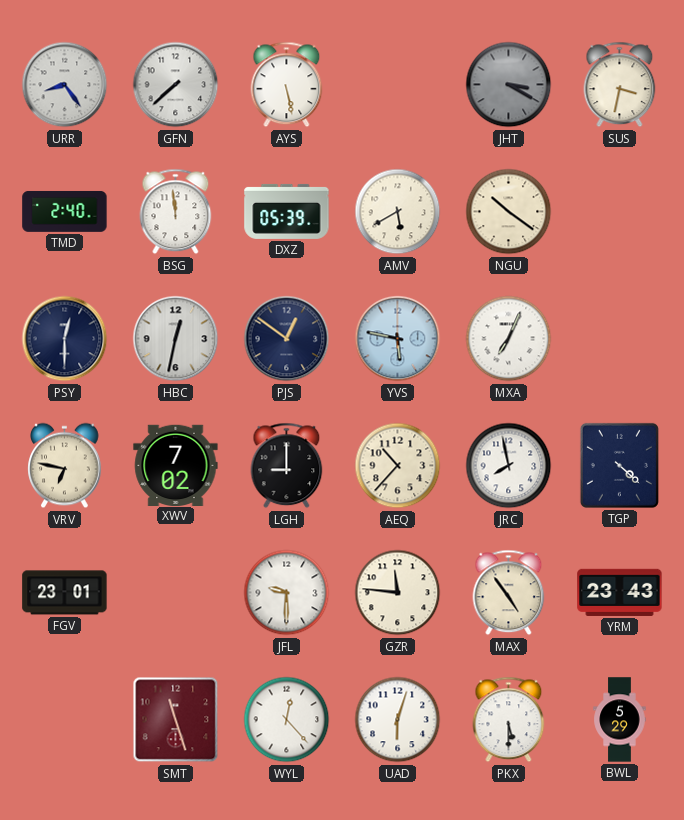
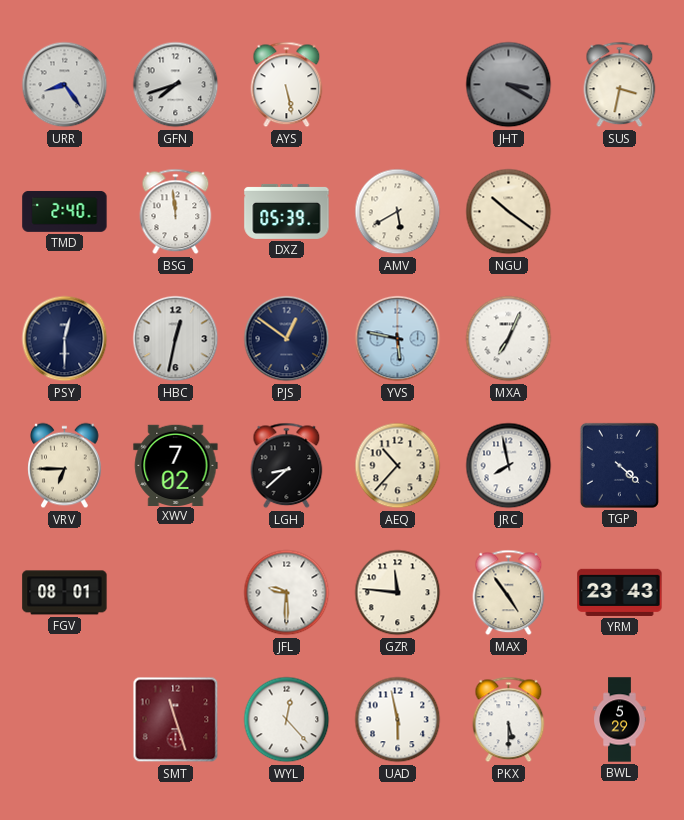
GFN: 7:38 -> 7:42
VRV: 6:47 -> 6:45
LGH: 9:00 -> 8:38
FGV: 23:01 -> 08:01
UAD: 6:03 -> 5:58
